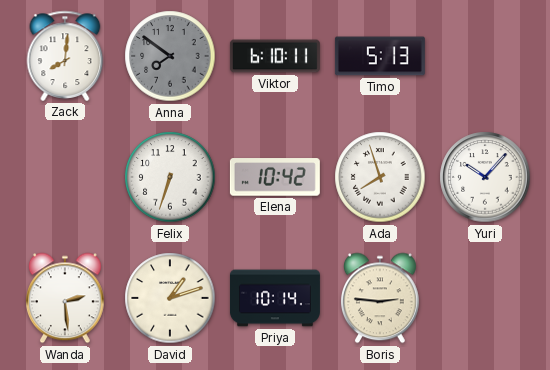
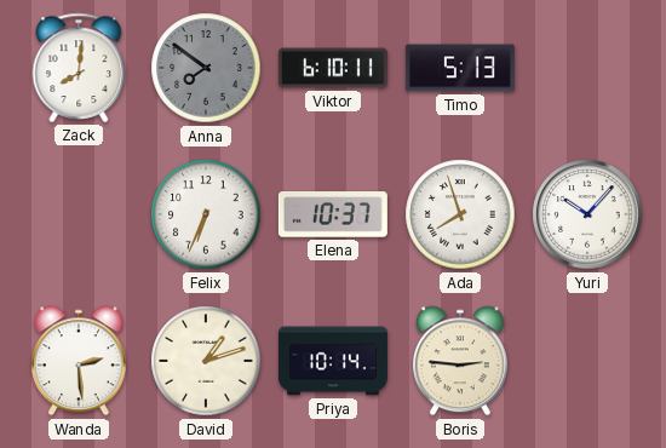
Felix: 6:33 -> 6:34
Elena: 10:42 -> 10:37
